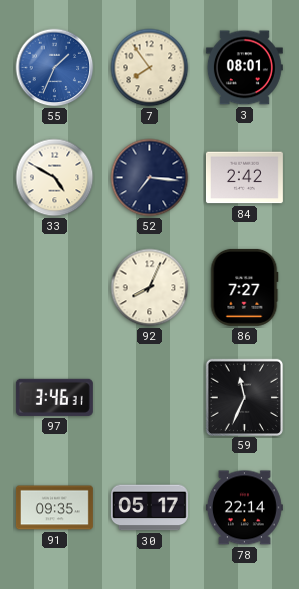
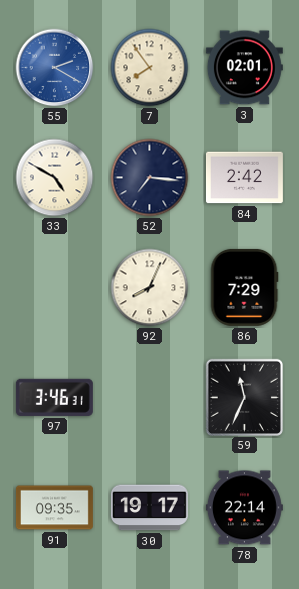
55: 1:34 -> 2:20
3: 08:01 -> 02:01
86: 7:27 -> 7:29
30: 05:17 -> 19:17
